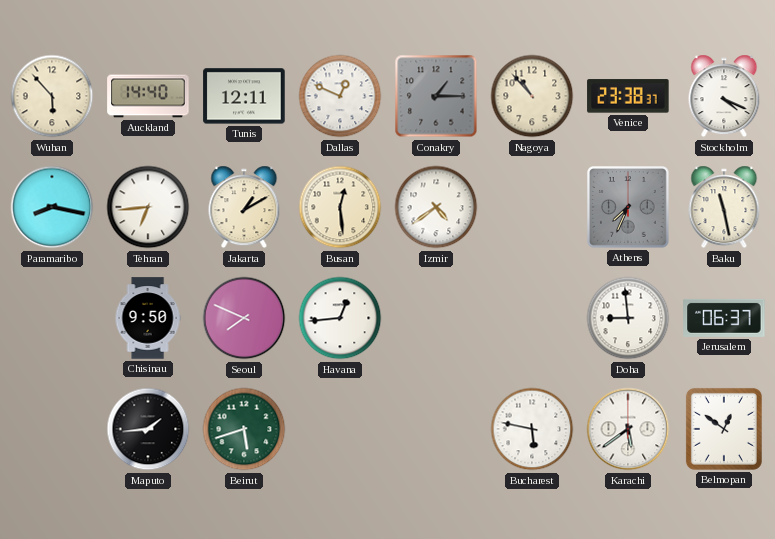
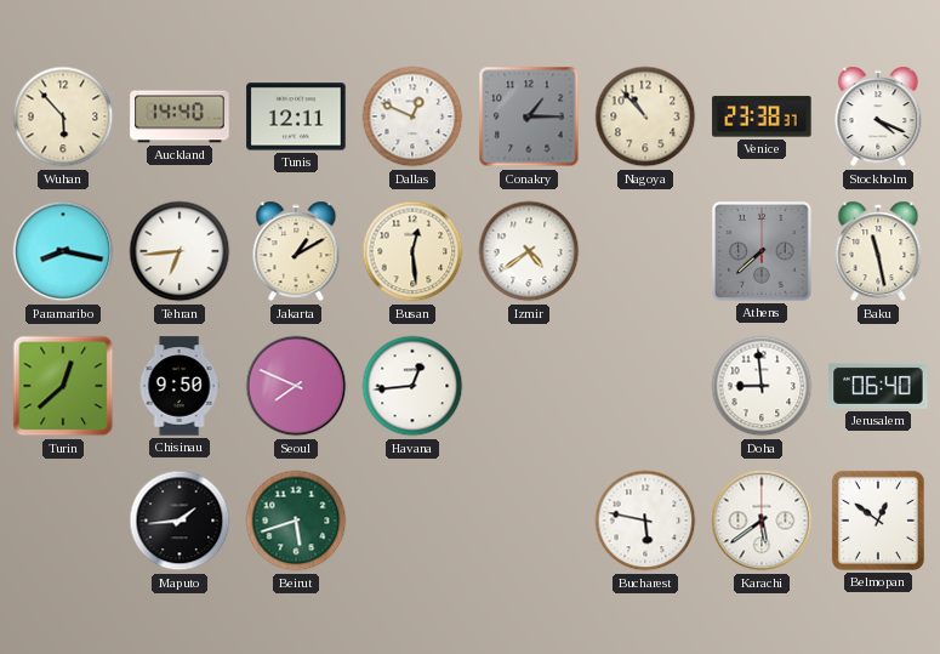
Athens: 7:34 -> 7:38
Turin: none -> 12:38
Jerusalem: 06:37 -> 06:40
